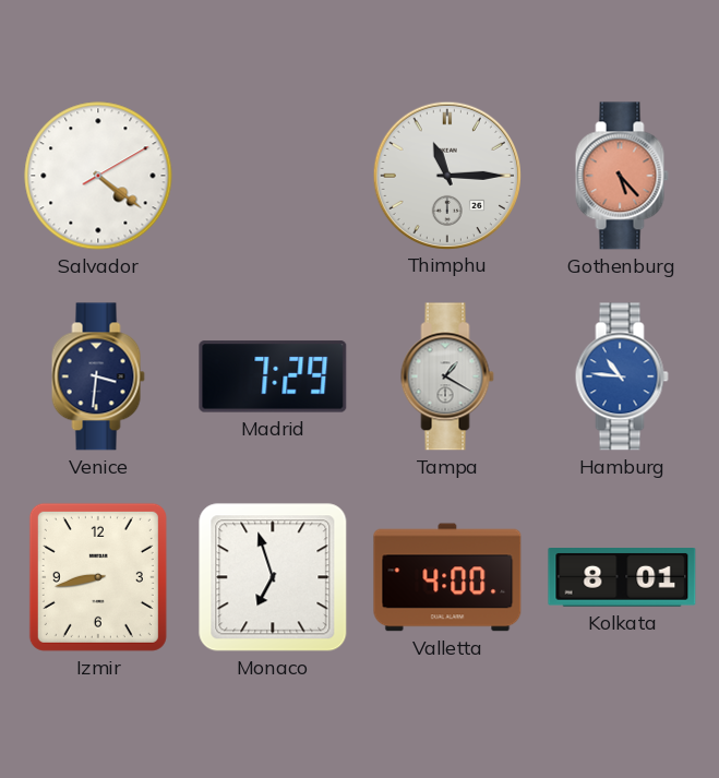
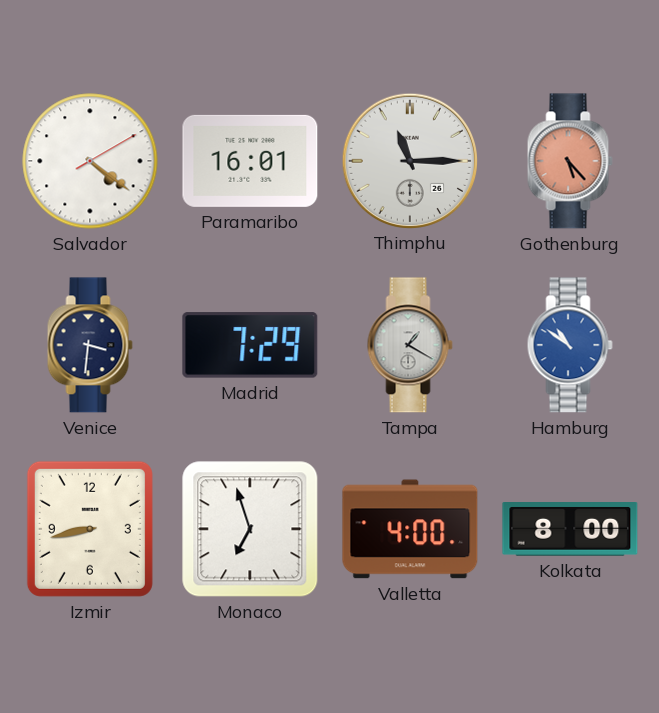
Paramaribo: none -> 16:01
Hamburg: 10:46 -> 10:51
Kolkata: 8:01 -> 8:00
